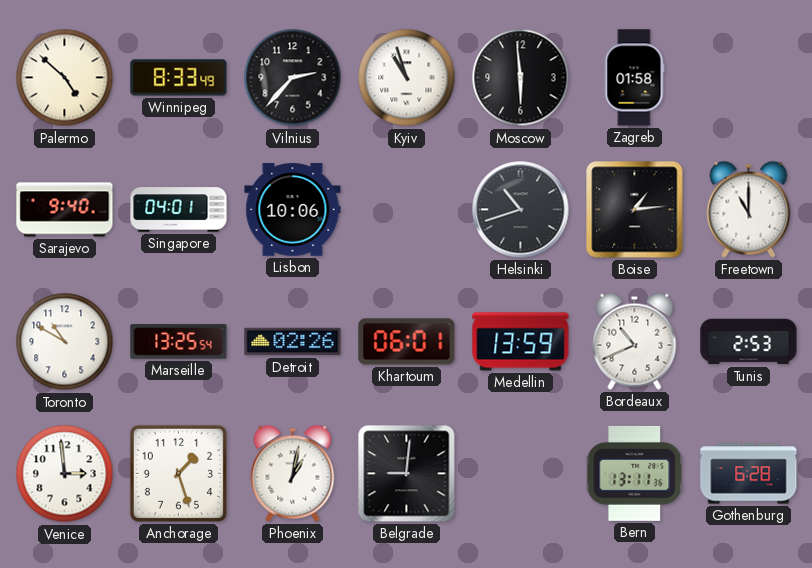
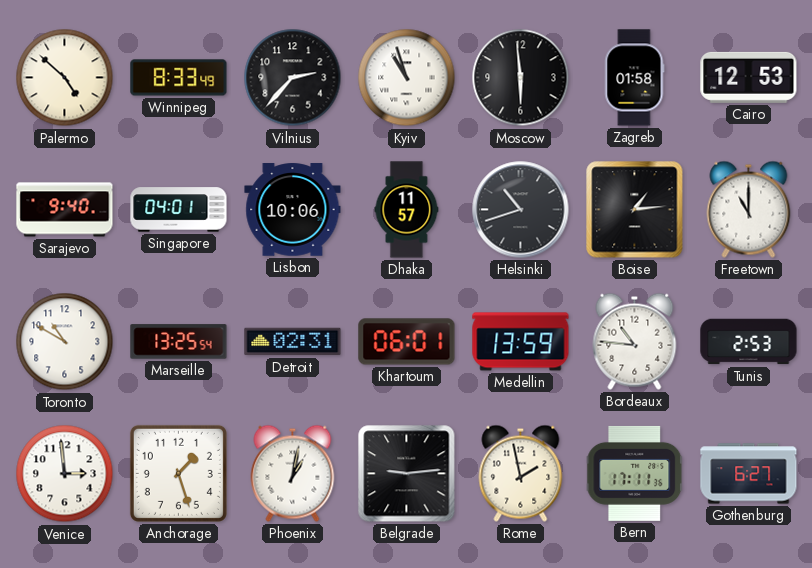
Cairo: none -> 12:53
Dhaka: none -> 11:57
Detroit: 02:26 -> 02:31
Bordeaux: 10:41 -> 10:46
Belgrade: 9:01 -> 9:14
Rome: none -> 1:58
Bern: 13:11 -> 17:11
Gothenburg: 6:28 -> 6:27
